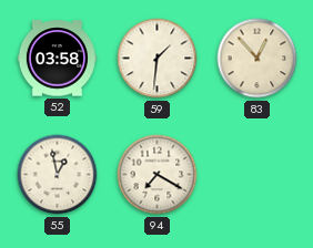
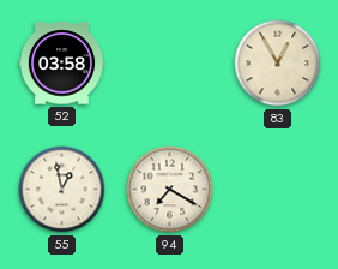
59: 1:31 -> none
83: 12:53 -> 12:55
